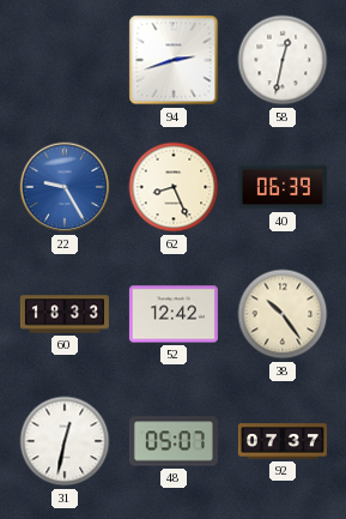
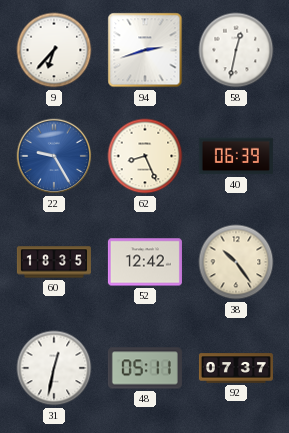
9: none -> 6:37
60: 18:33 -> 18:35
48: 05:07 -> 05:11
